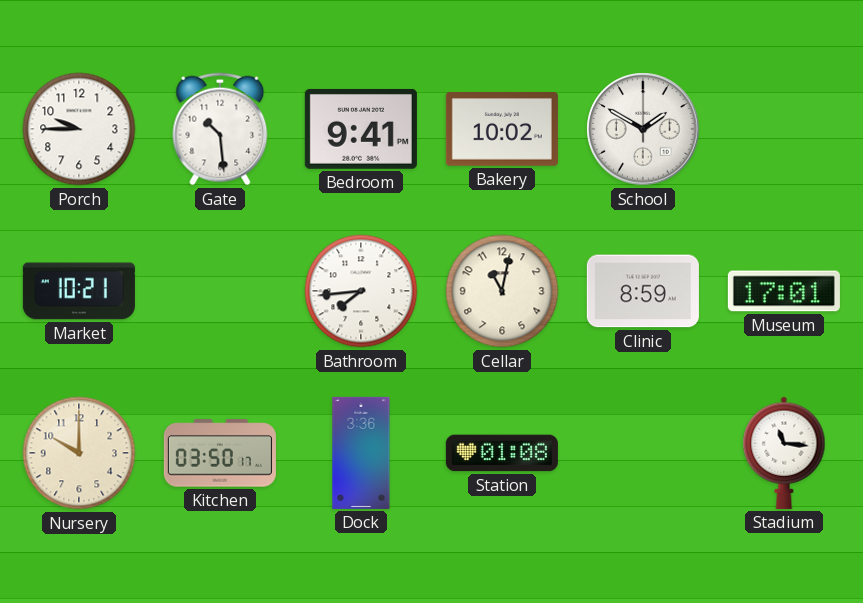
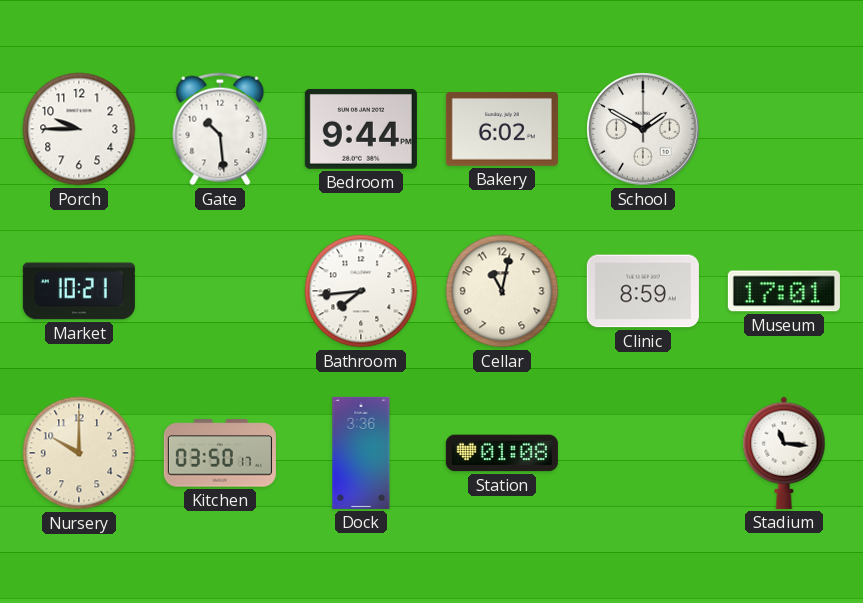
Bedroom: 9:41 -> 9:44
Bakery: 10:02 -> 6:02
